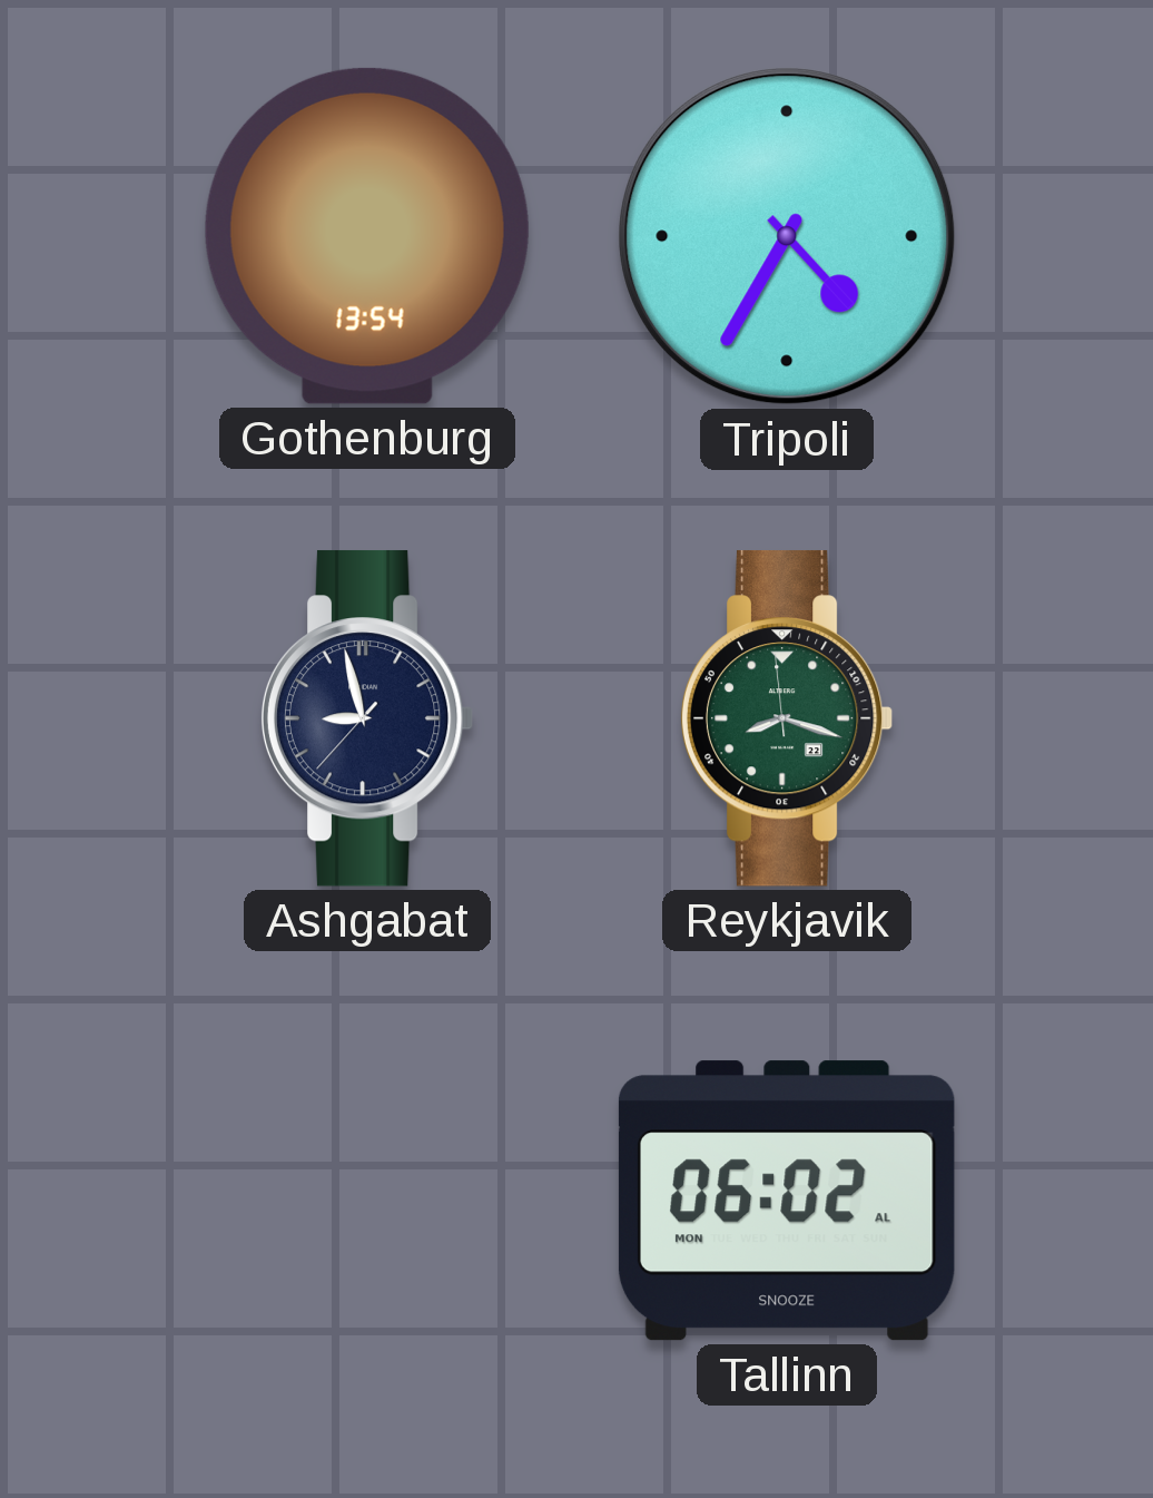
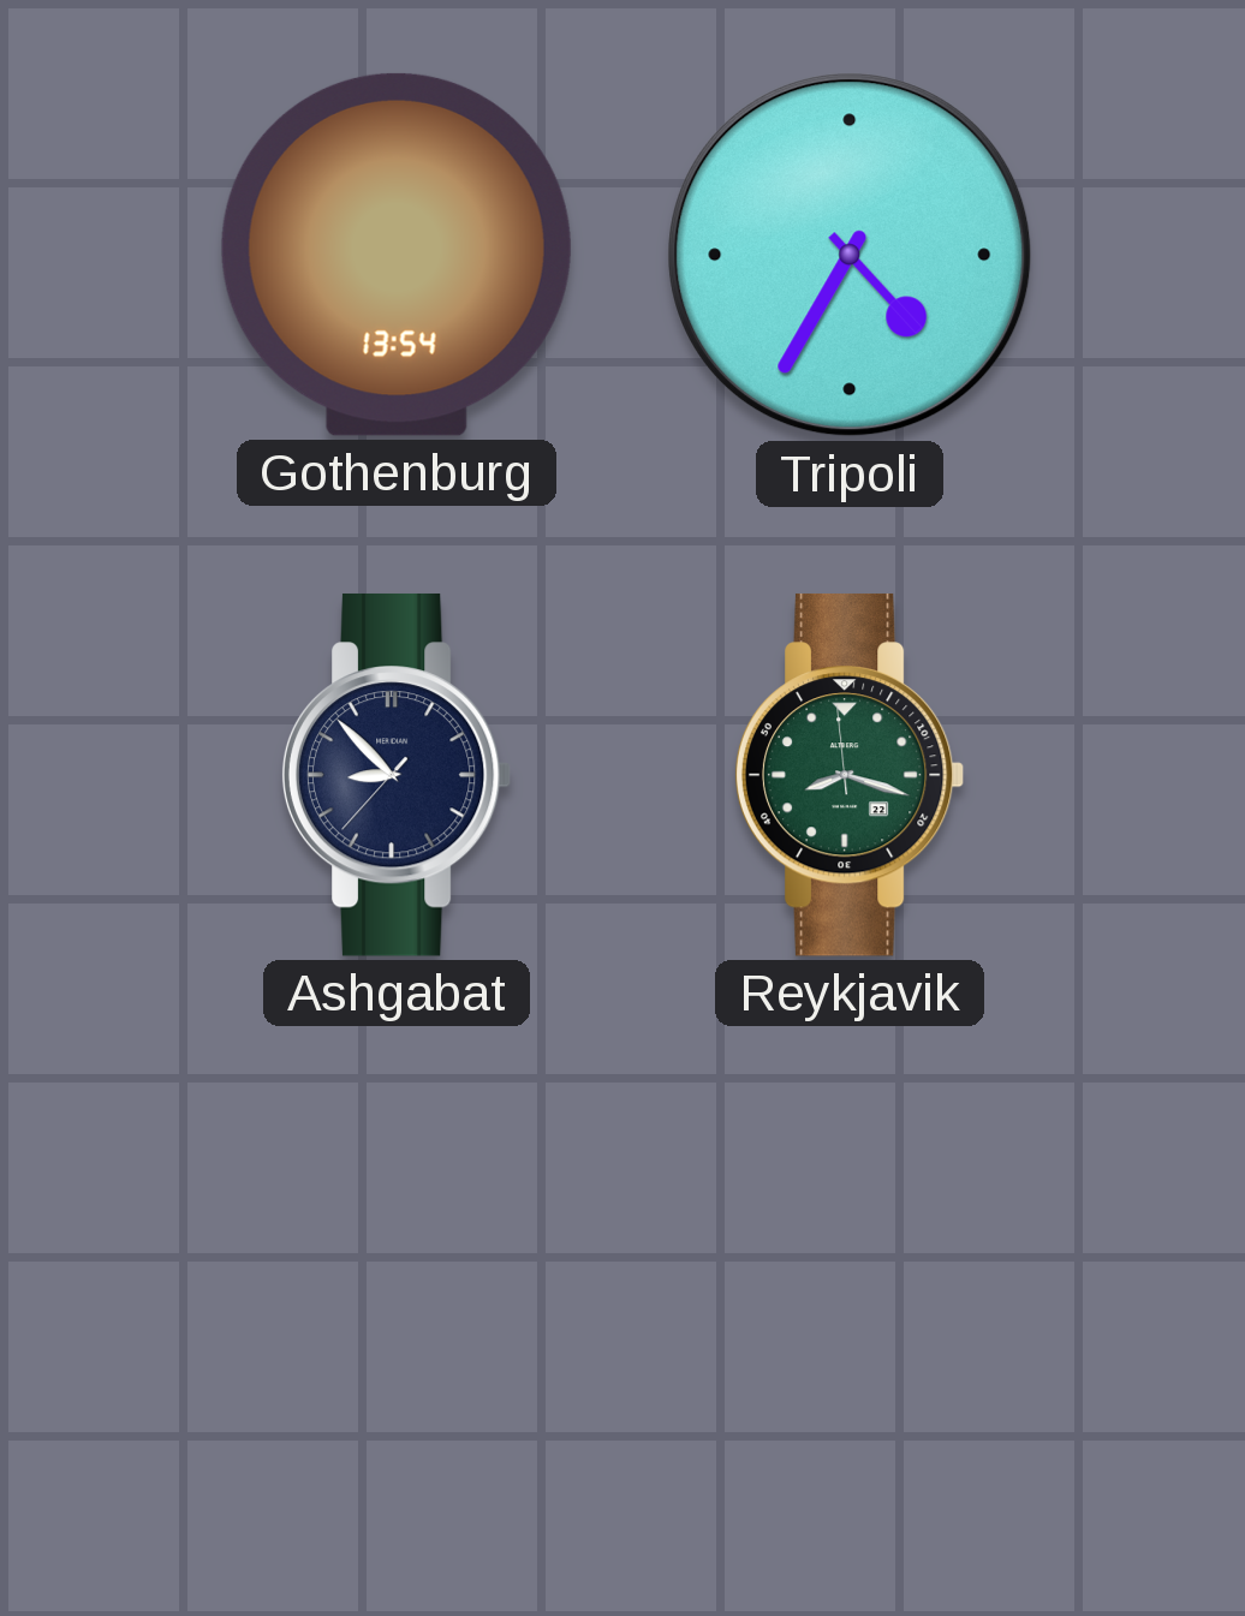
Ashgabat: 8:57 -> 8:52
Tallinn: 06:02 -> none
